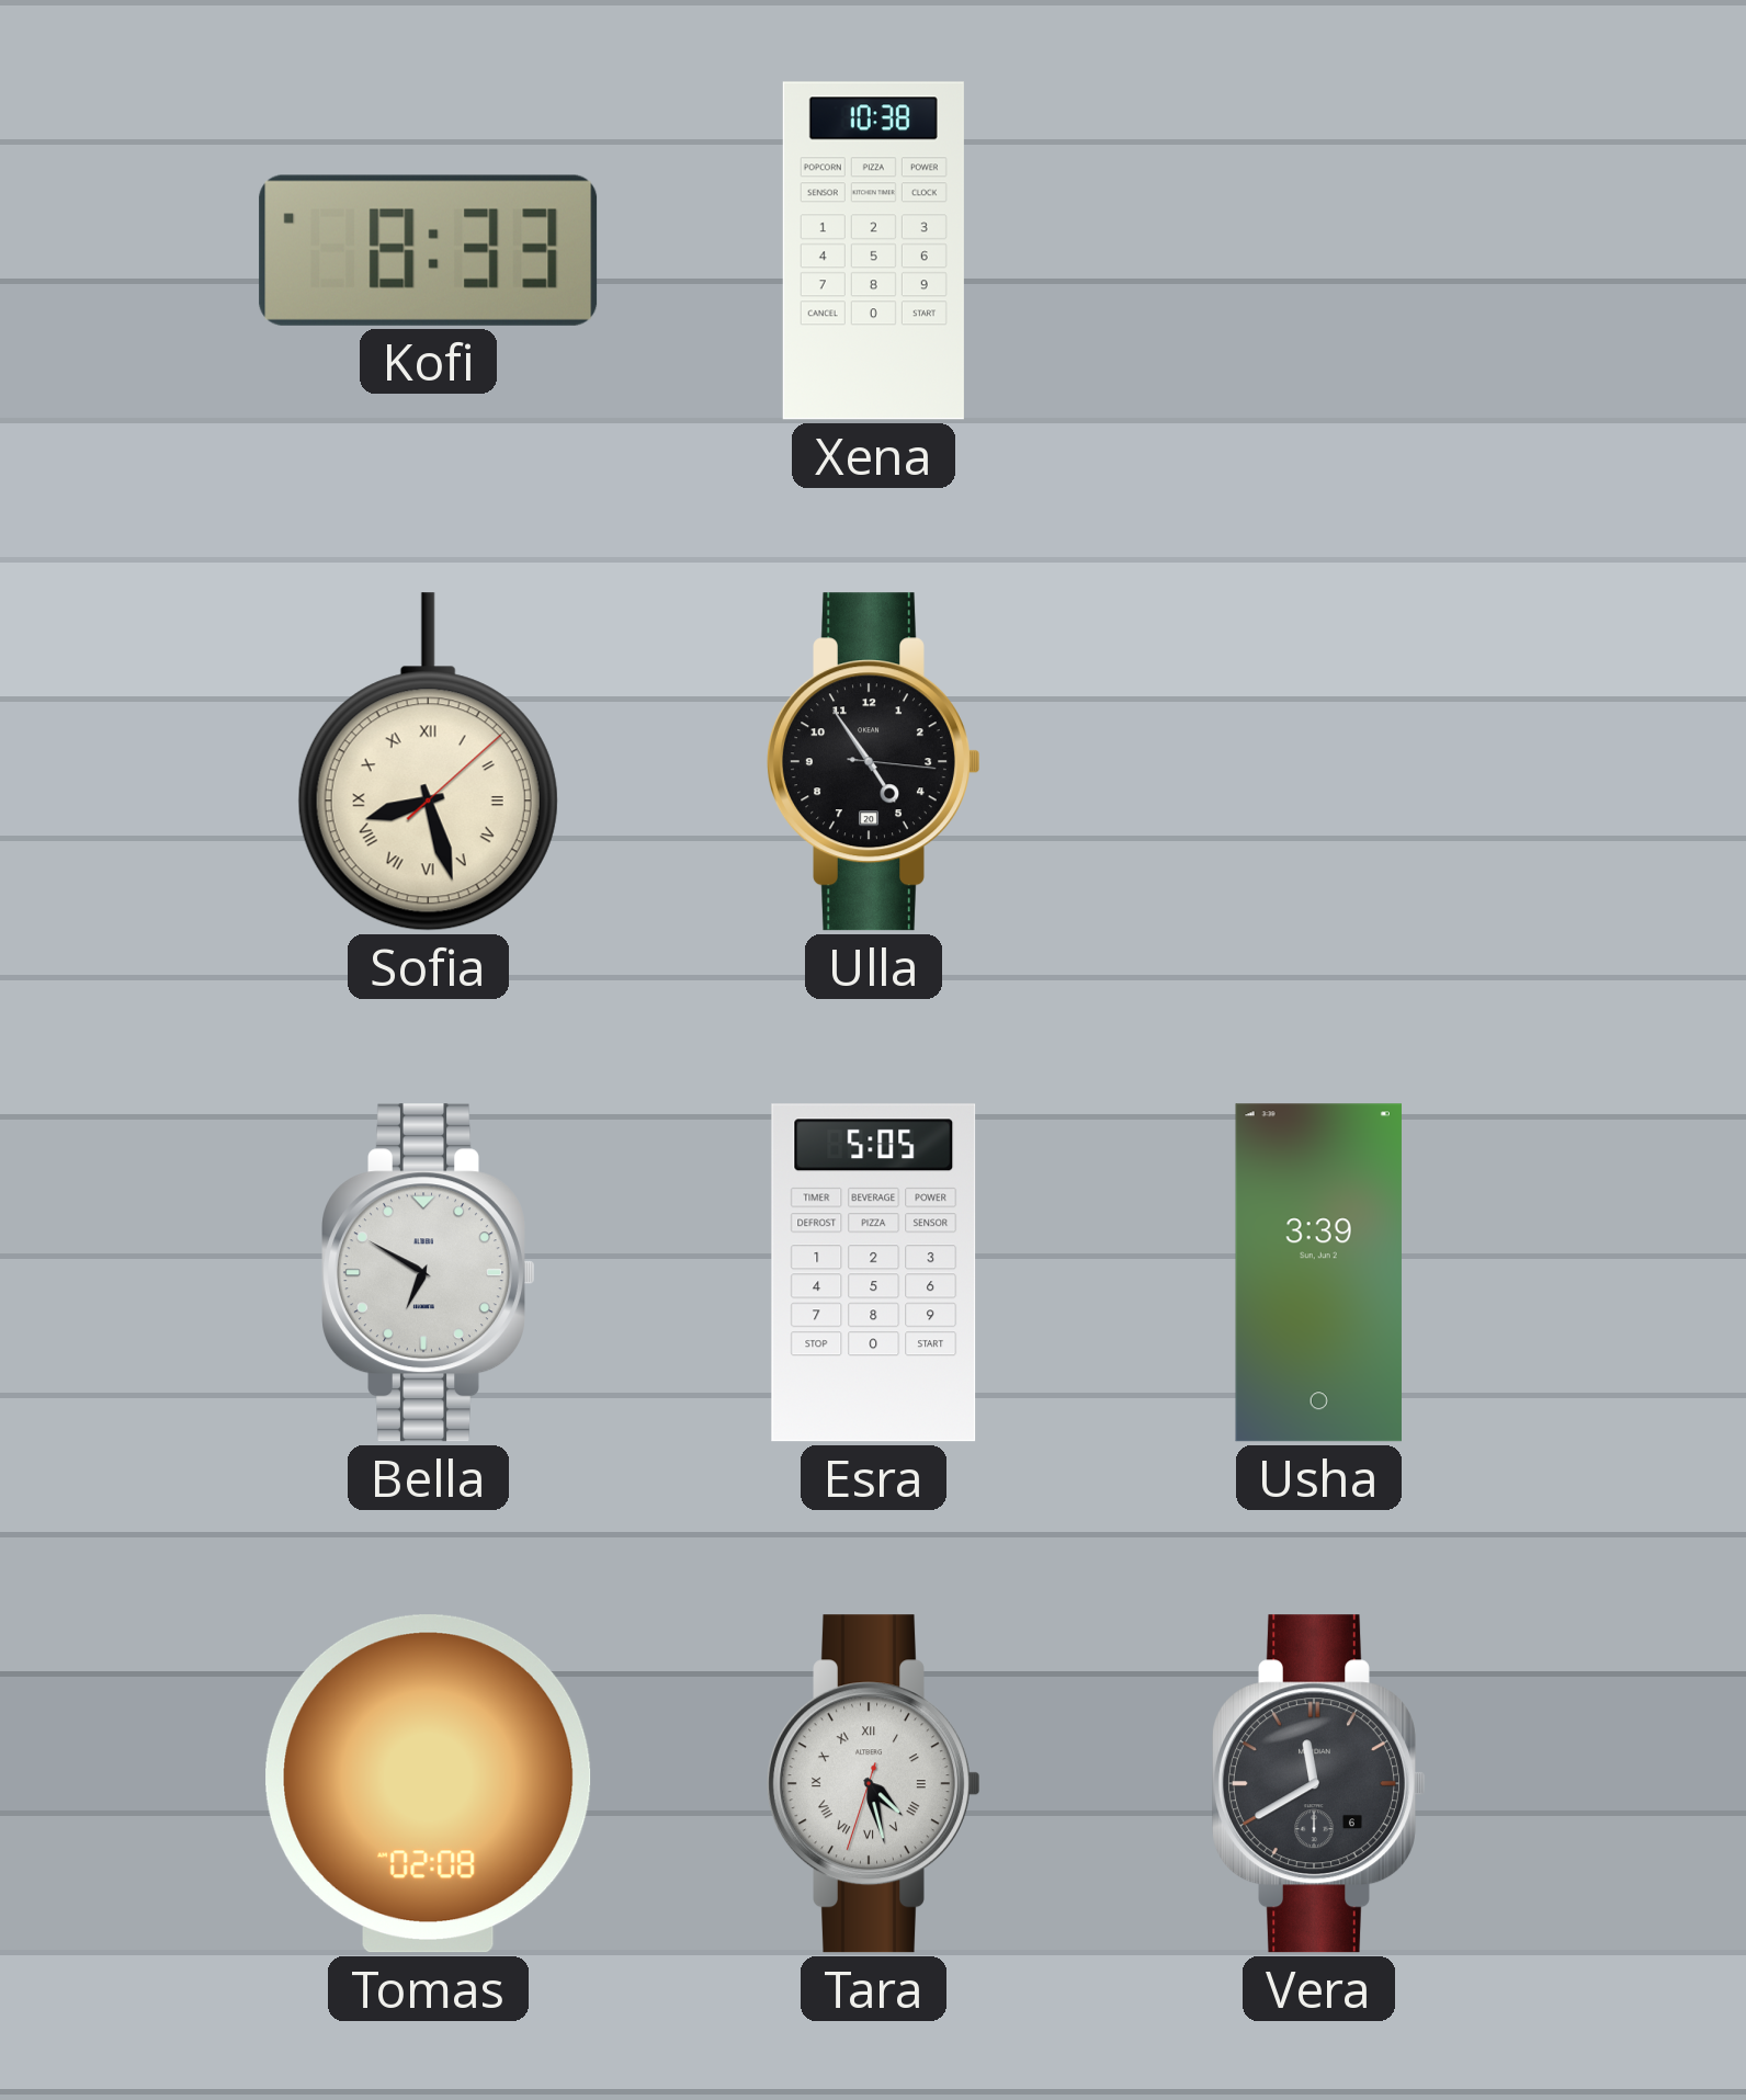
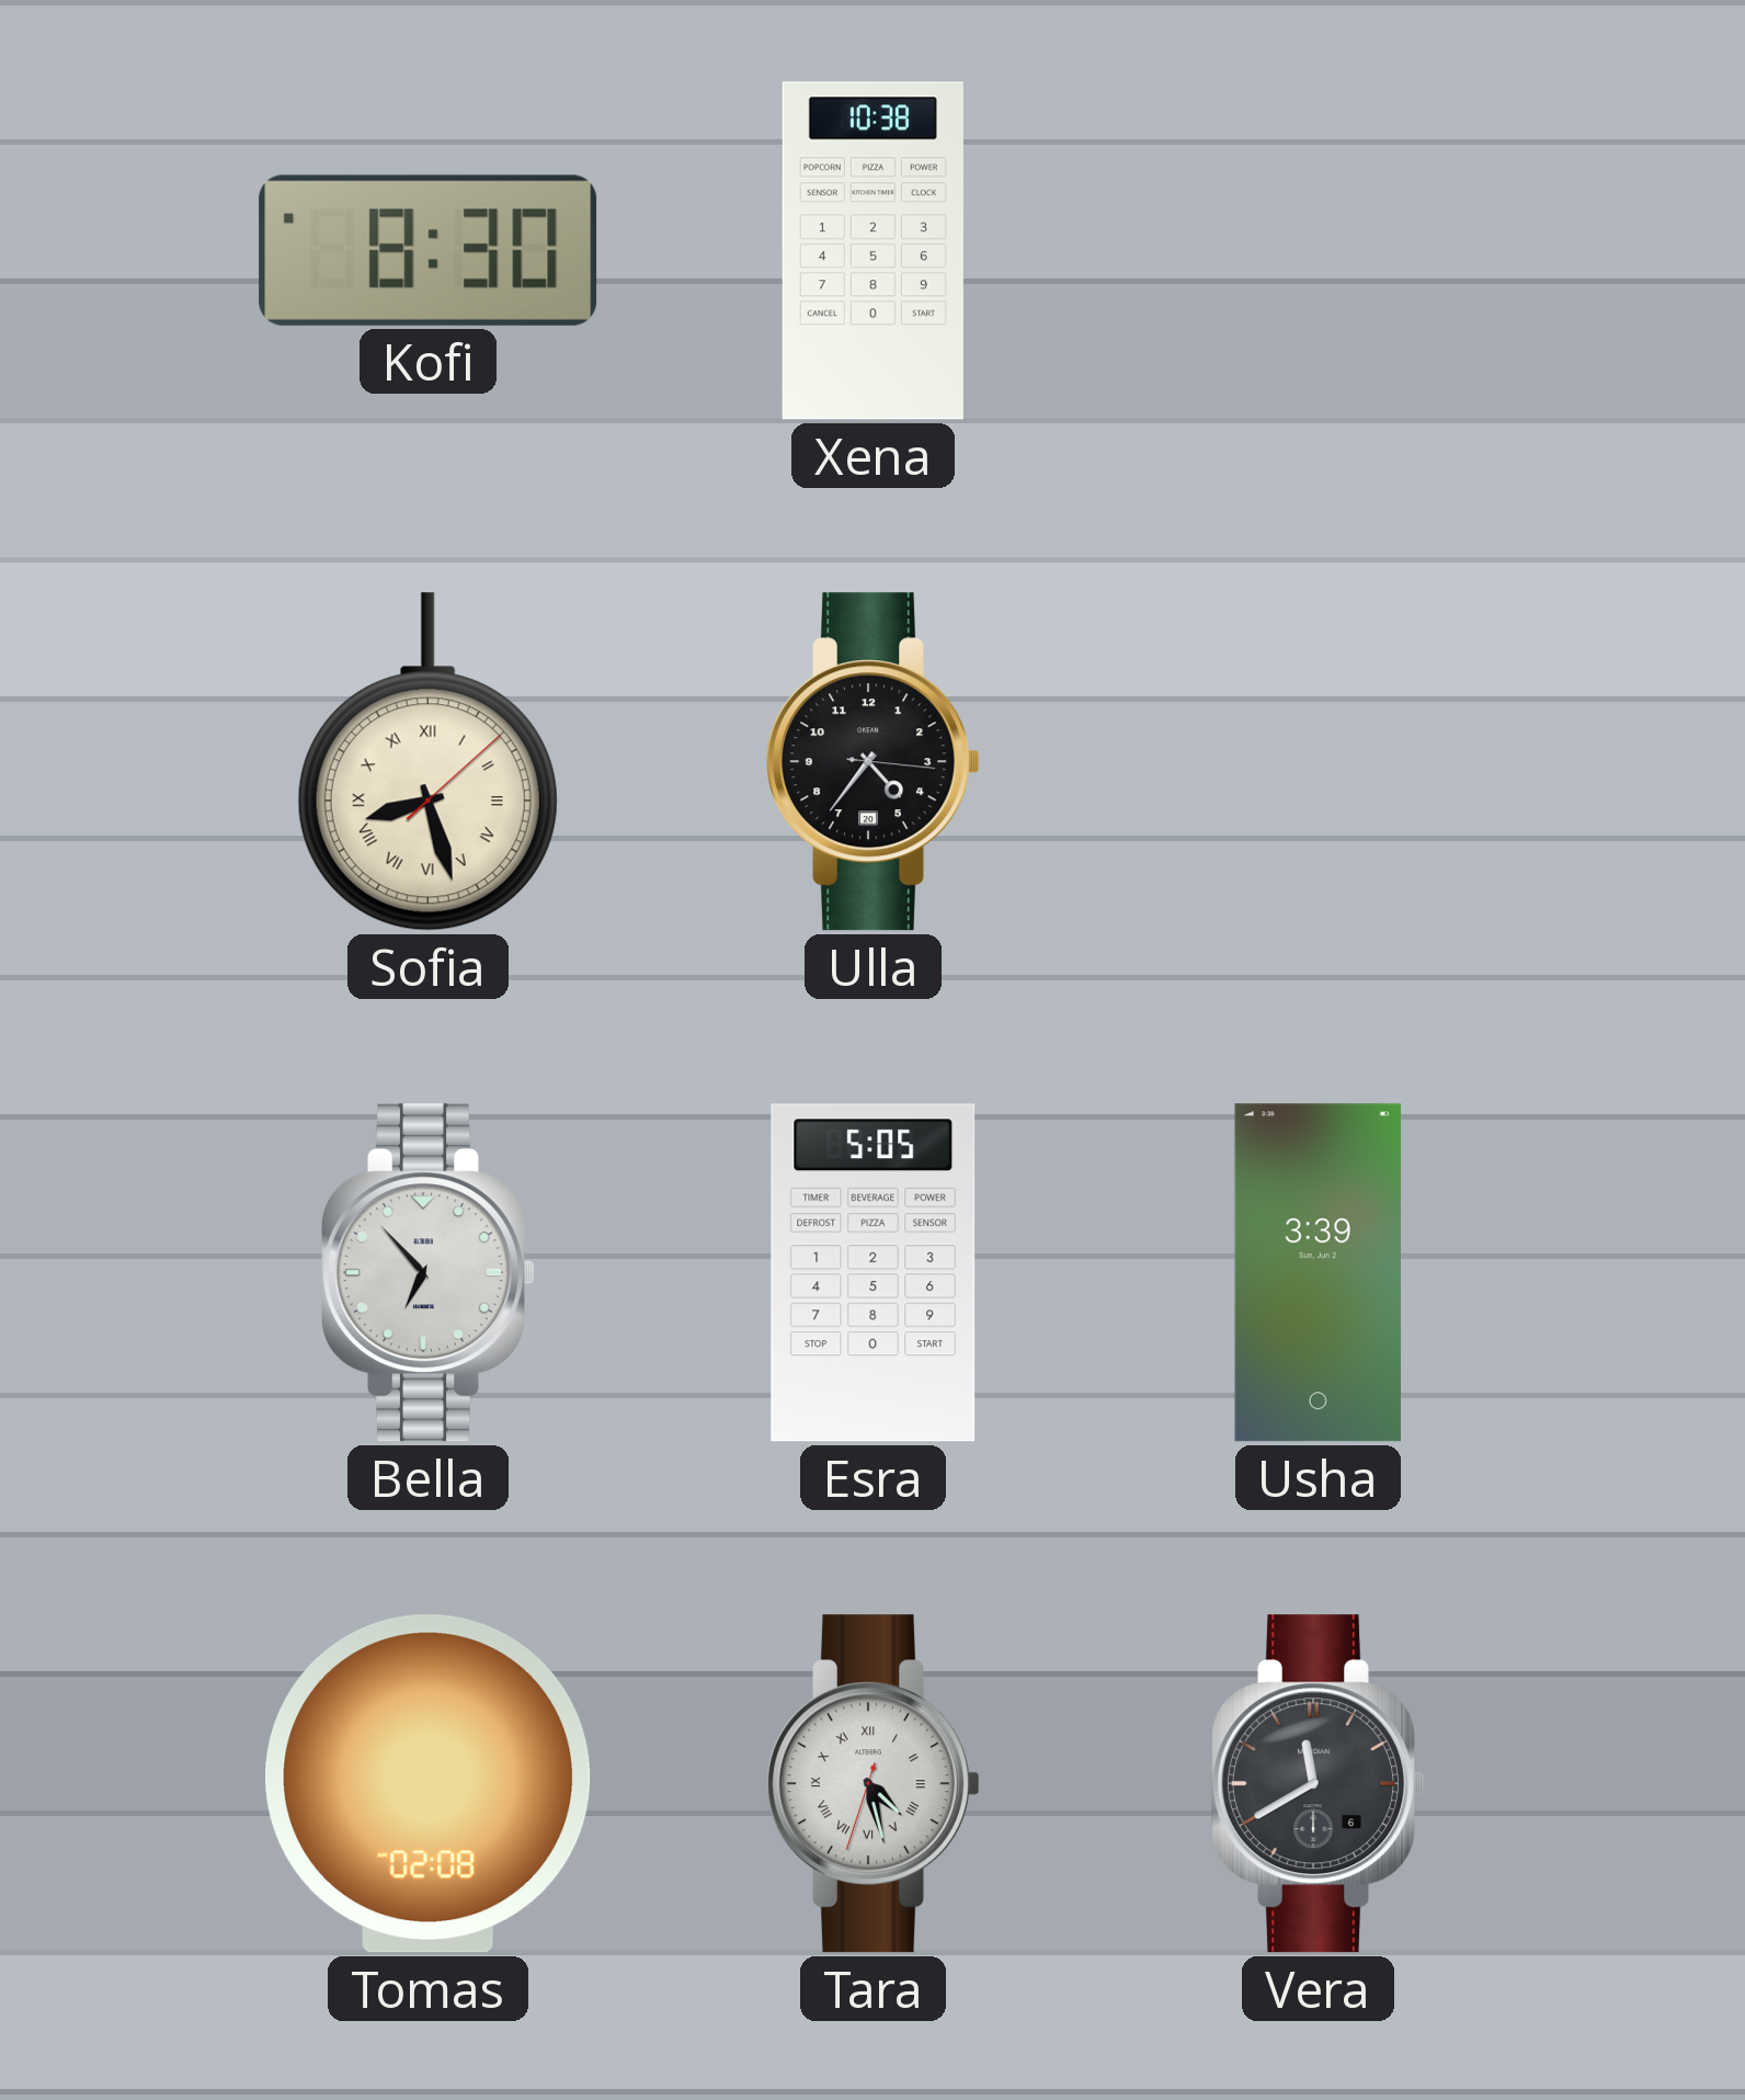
Kofi: 8:33 -> 8:30
Ulla: 4:54 -> 4:36
Bella: 6:50 -> 6:53
